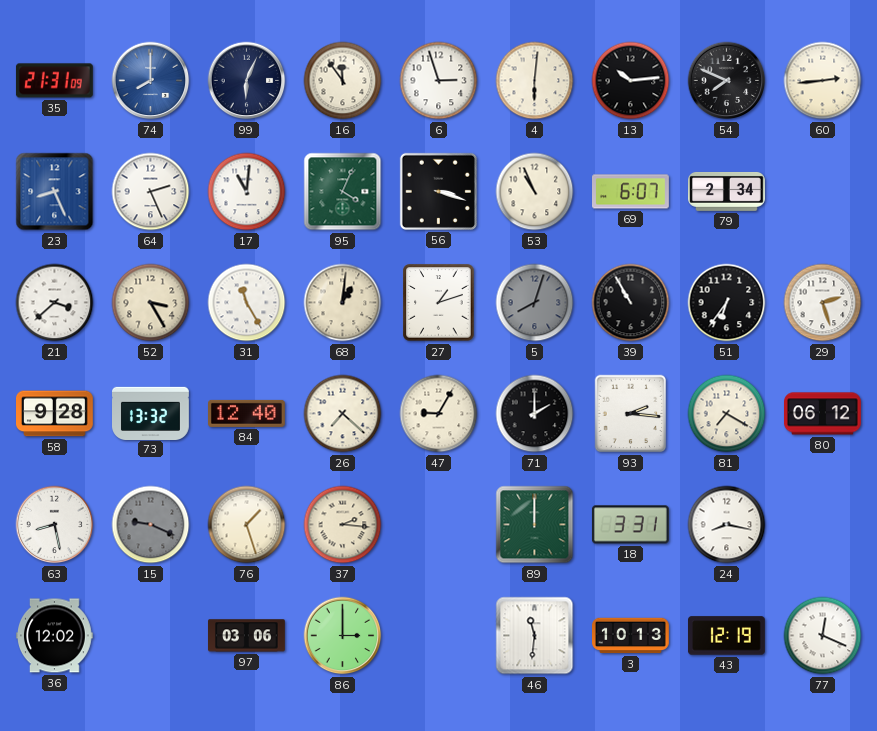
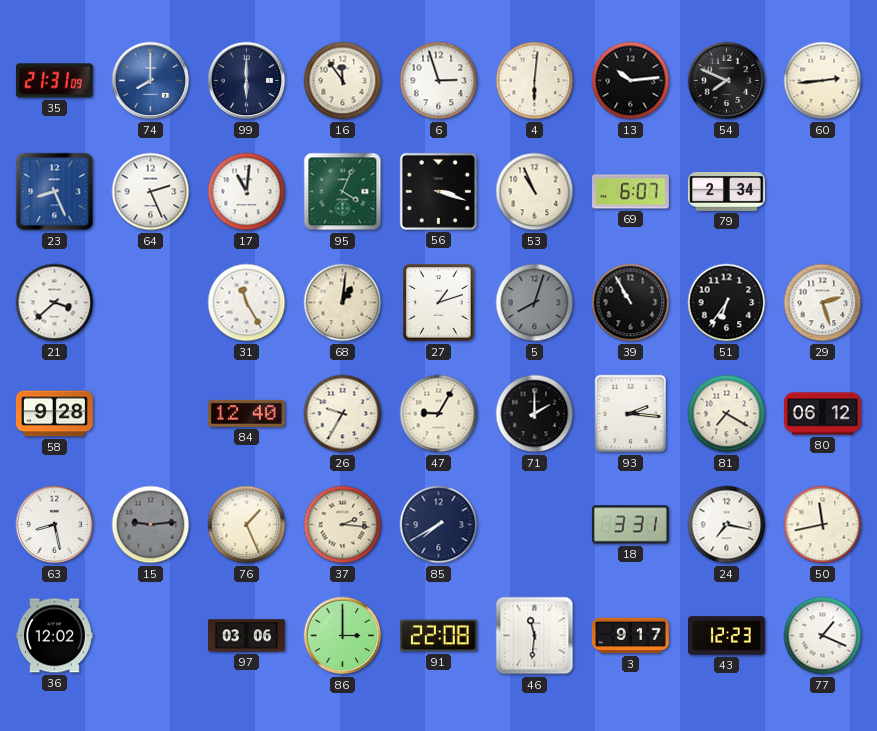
99: 6:04 -> 6:00
52: 3:25 -> none
73: 13:32 -> none
26: 7:22 -> 9:35
15: 9:19 -> 9:14
76: 1:27 -> 1:26
85: none -> 7:40
89: 12:00 -> none
24: 8:17 -> 7:17
50: none -> 11:43
91: none -> 22:08
3: 10:13 -> 9:17
43: 12:19 -> 12:23
77: 12:19 -> 1:19
